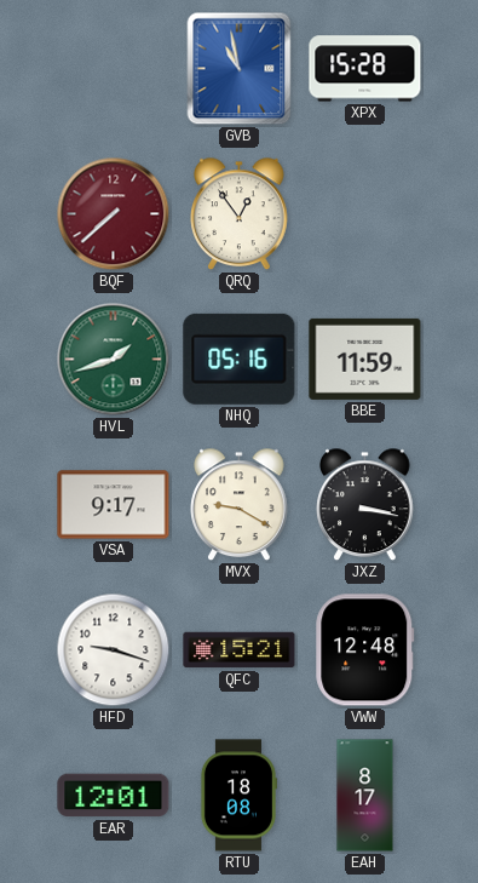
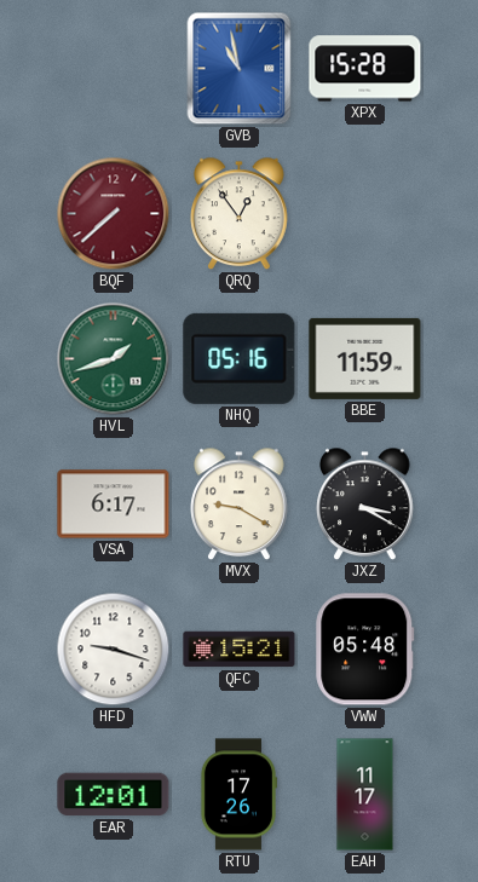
VSA: 9:17 -> 6:17
JXZ: 3:17 -> 3:20
VWW: 12:48 -> 05:48
RTU: 18:08 -> 17:26
EAH: 8:17 -> 11:17
